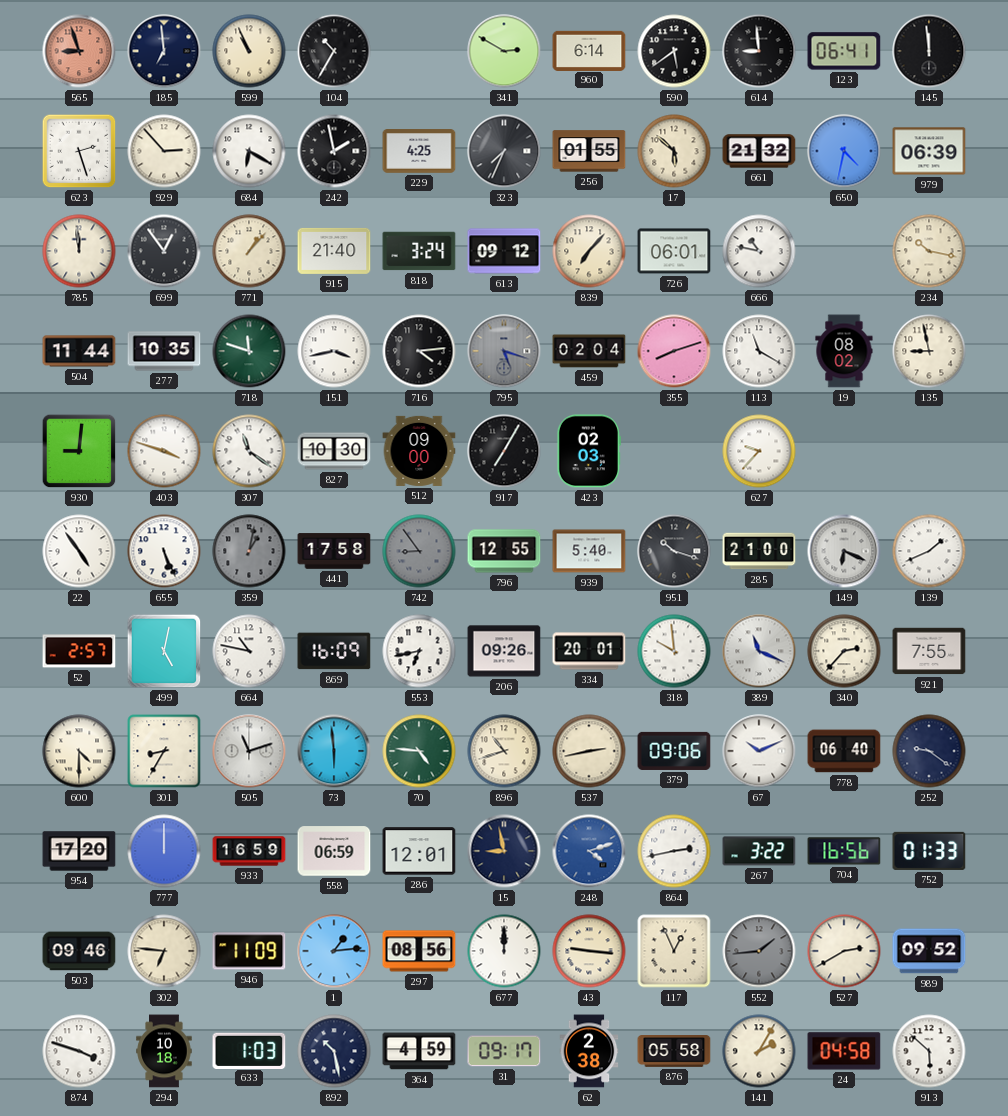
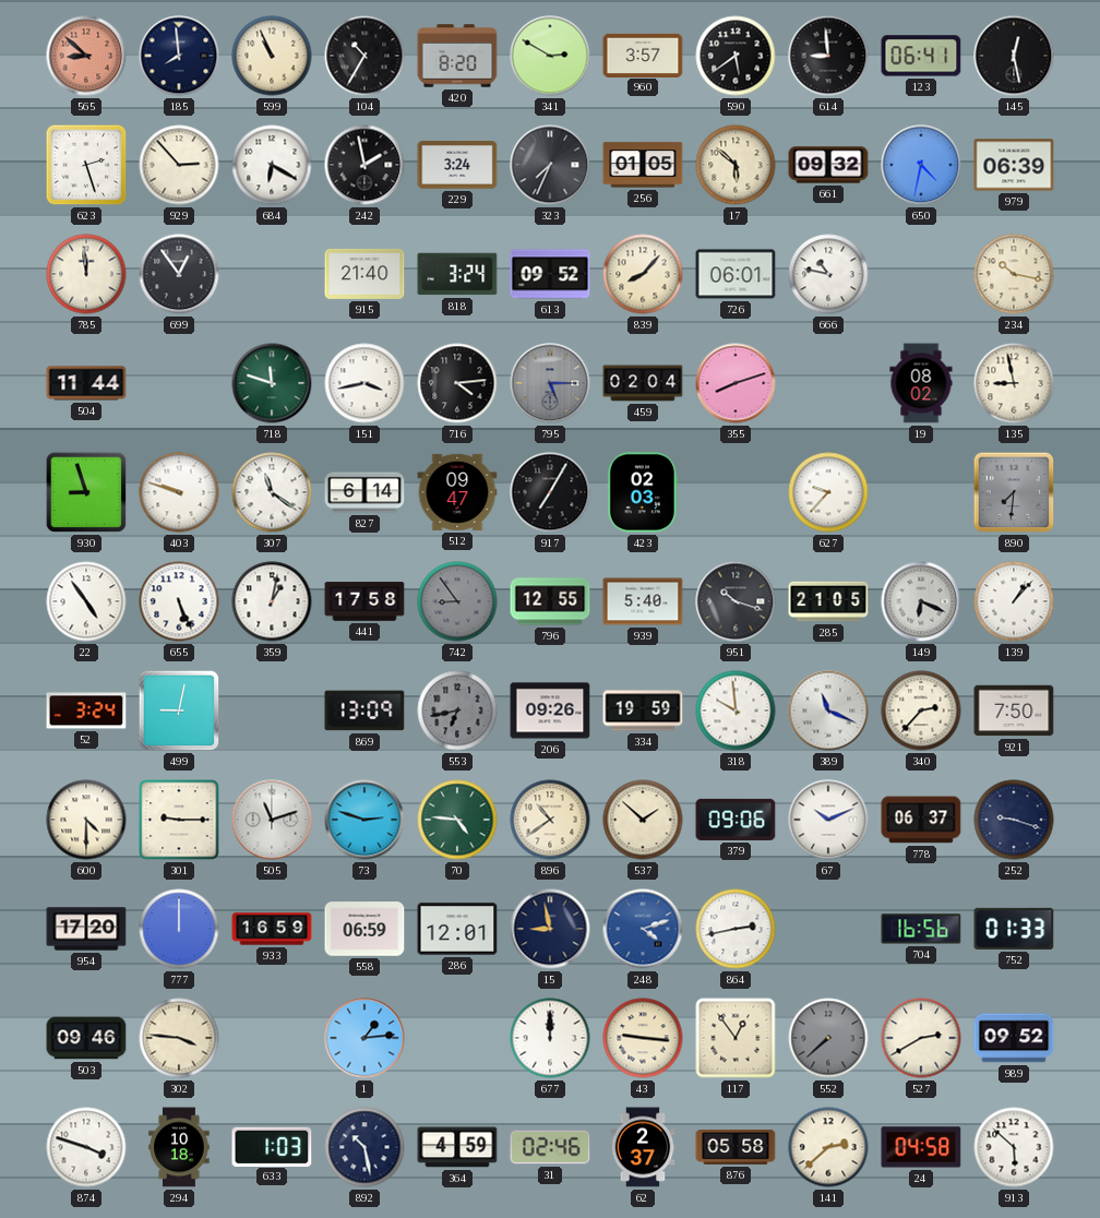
565: 8:57 -> 8:52
185: 6:59 -> 7:59
420: none -> 8:20
960: 6:14 -> 3:57
145: 11:59 -> 12:28
229: 4:25 -> 3:24
256: 01:55 -> 01:05
661: 21:32 -> 09:32
771: 1:07 -> none
613: 09:12 -> 09:52
839: 7:07 -> 8:07
277: 10:35 -> none
795: 5:18 -> 5:15
113: 11:20 -> none
930: 9:01 -> 8:57
403: 3:48 -> 9:48
827: 10:30 -> 6:14
512: 09:00 -> 09:47
890: none -> 7:31
359 dial: grey -> white
285: 21:00 -> 21:05
139: 1:41 -> 1:07
52: 2:57 -> 3:24
499: 5:02 -> 9:02
664: 10:47 -> none
869: 16:09 -> 13:09
553 dial: white -> grey
334: 20:01 -> 19:59
921: 7:55 -> 7:50
301: 8:35 -> 9:15
73: 5:59 -> 2:48
896: 10:42 -> 10:39
537: 2:43 -> 1:52
778: 06:40 -> 06:37
252: 9:21 -> 9:18
267: 3:22 -> none
302: 6:46 -> 3:46
946: 11:09 -> none
297: 08:56 -> none
117: 12:56 -> 12:54
552: 1:44 -> 7:38
31: 09:17 -> 02:46
62: 2:38 -> 2:37
141: 2:05 -> 2:38
